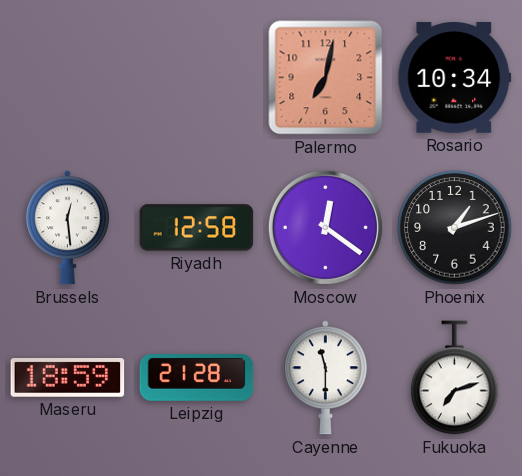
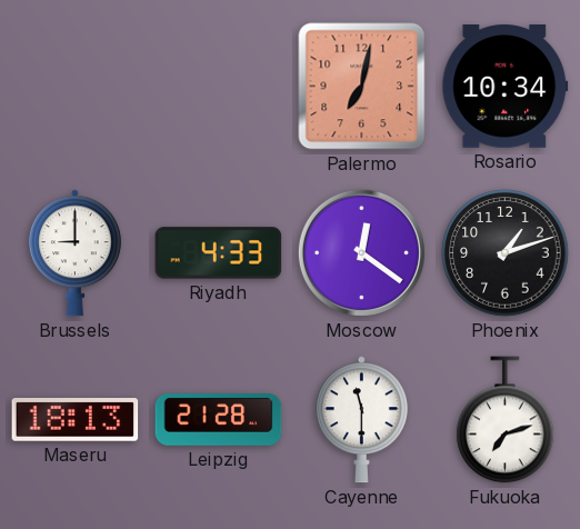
Brussels: 12:29 -> 9:00
Riyadh: 12:58 -> 4:33
Maseru: 18:59 -> 18:13
